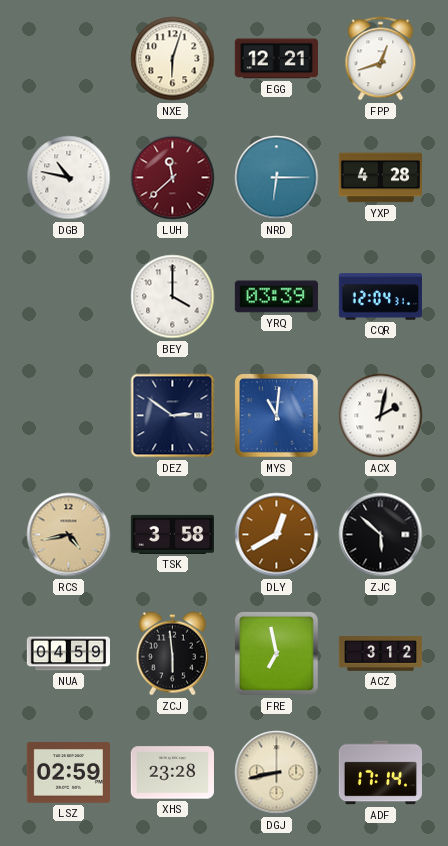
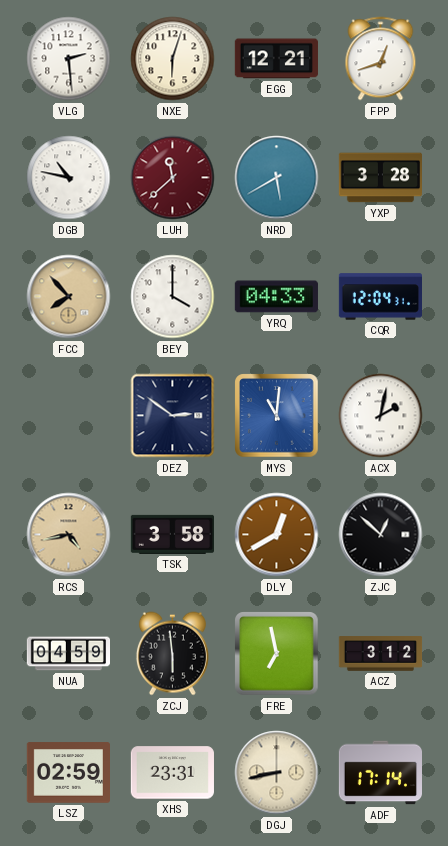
VLG: none -> 2:29
NRD: 6:15 -> 5:40
YXP: 4:28 -> 3:28
FCC: none -> 7:53
YRQ: 03:39 -> 04:33
ZJC: 5:52 -> 12:52
XHS: 23:28 -> 23:31
